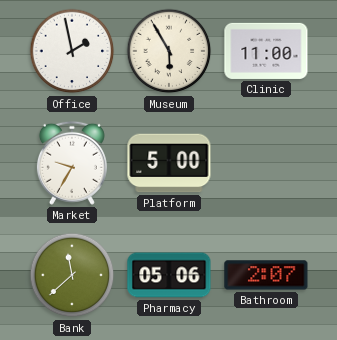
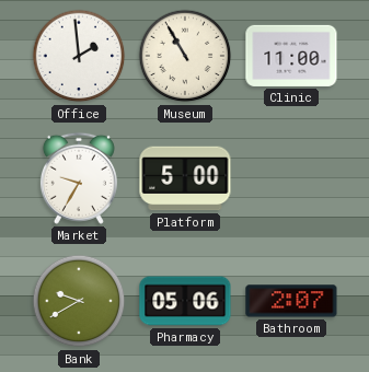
Office: 1:58 -> 1:59
Museum: 5:55 -> 10:55
Bank: 11:38 -> 9:40
